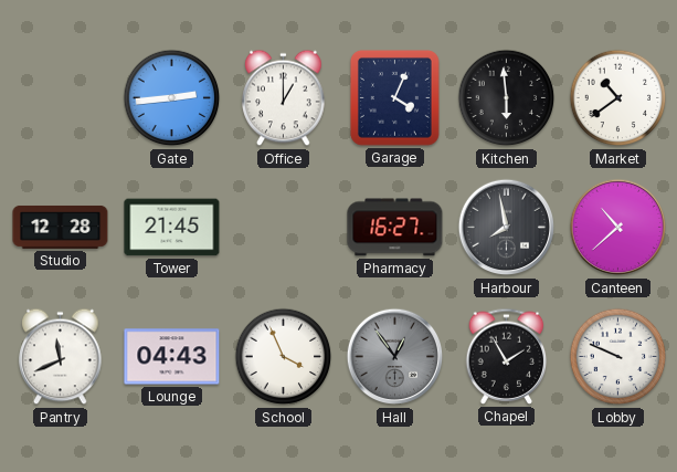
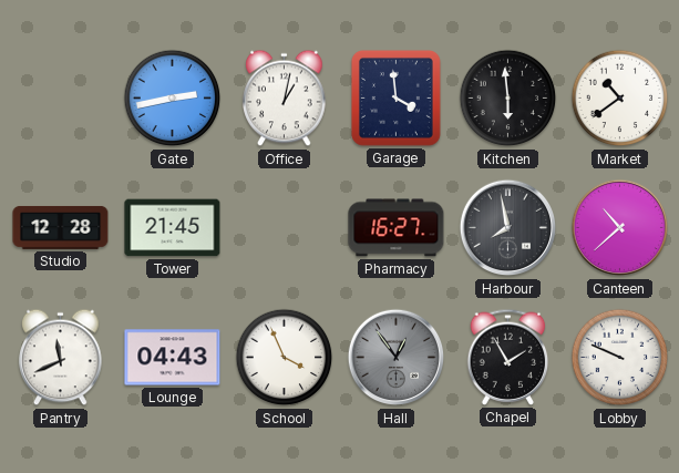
Gate: 2:44 -> 2:43
Office: 1:00 -> 1:02
Garage: 4:04 -> 3:59
